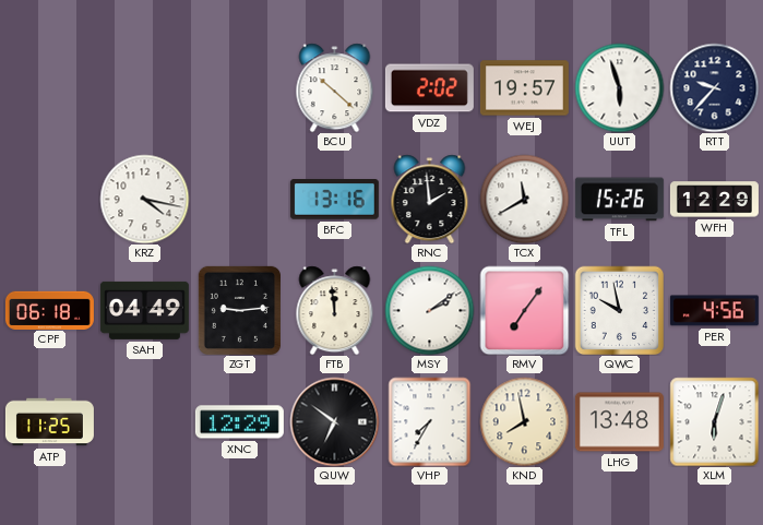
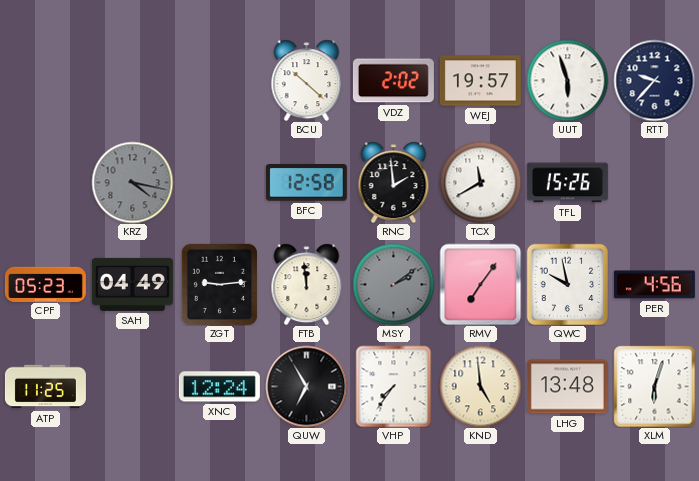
KRZ dial: white -> grey
BFC: 13:16 -> 12:58
WFH: 12:29 -> none
CPF: 06:18 -> 05:23
MSY dial: white -> grey
XNC: 12:29 -> 12:24
QUW: 6:51 -> 6:55
VHP: 7:35 -> 7:36
KND: 7:58 -> 4:59
